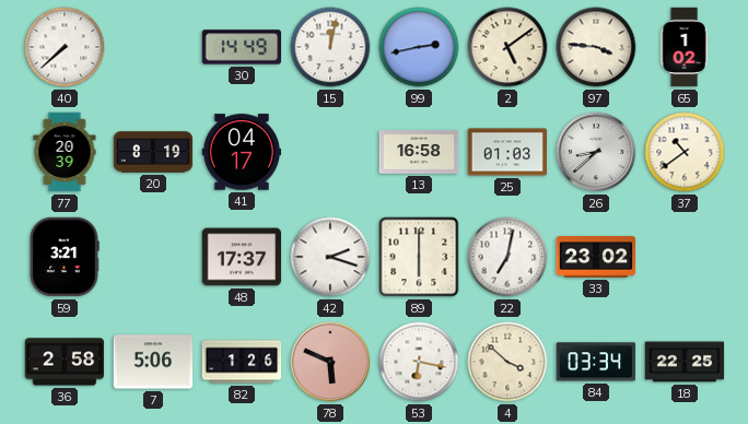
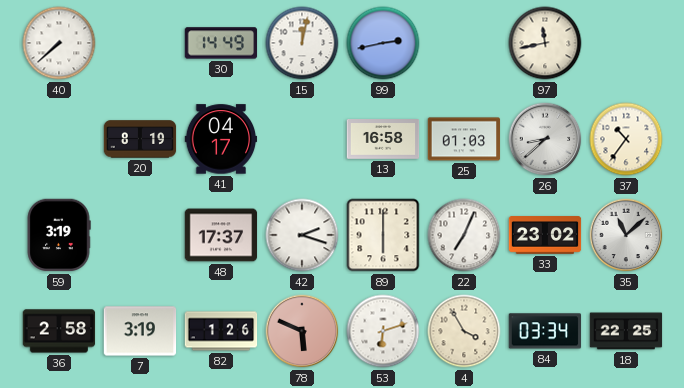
2: 5:09 -> none
97: 3:46 -> 11:43
65: 1:02 -> none
77: 20:39 -> none
37: 10:39 -> 10:36
59: 3:21 -> 3:19
22: 7:02 -> 7:04
35: none -> 11:08
7: 5:06 -> 3:19
53: 6:17 -> 6:12
4: 3:52 -> 3:55
